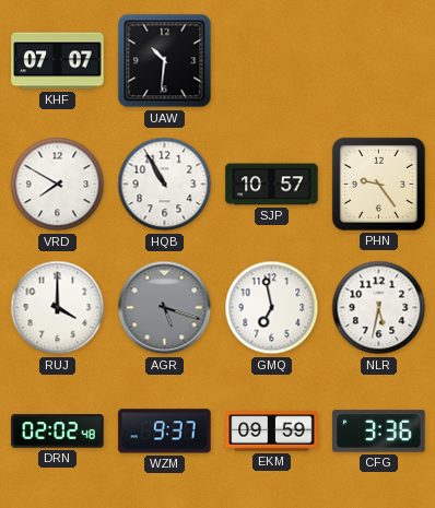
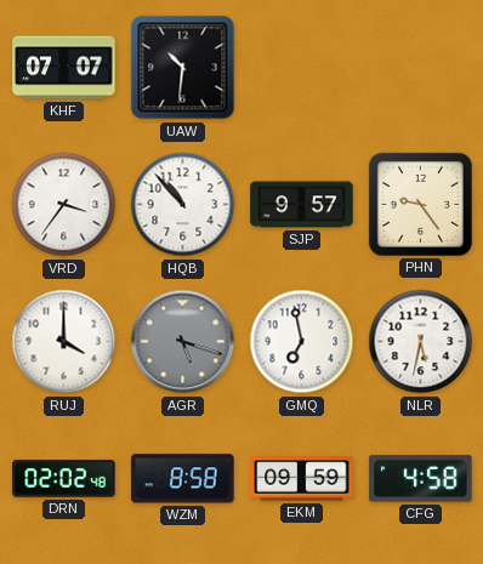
VRD: 7:50 -> 3:36
HQB: 10:55 -> 10:53
SJP: 10:57 -> 9:57
WZM: 9:37 -> 8:58
CFG: 3:36 -> 4:58
